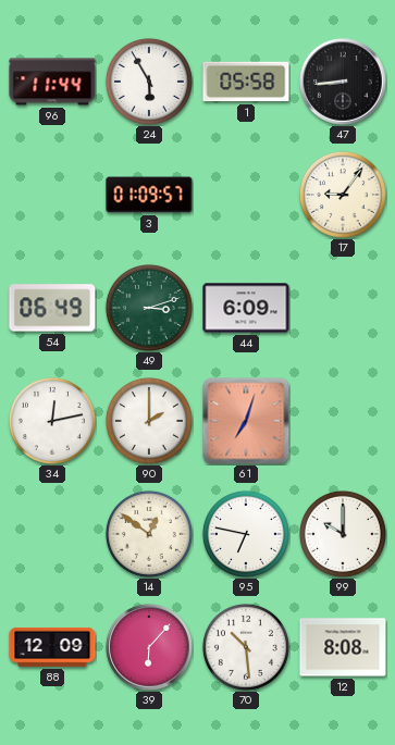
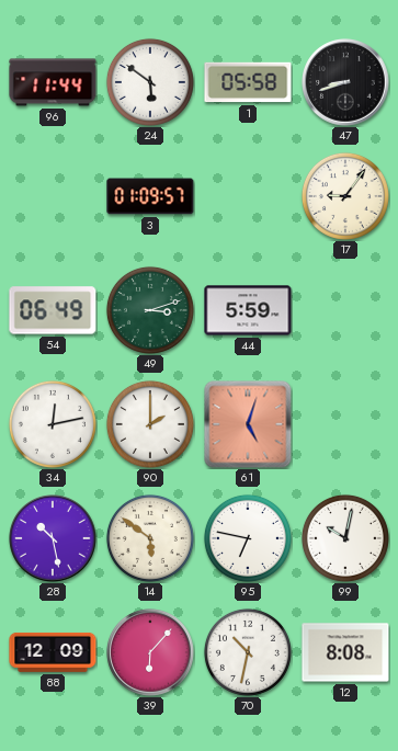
24: 5:55 -> 5:51
47: 8:44 -> 8:42
44: 6:09 -> 5:59
61: 7:03 -> 5:03
28: none -> 10:28
14: 12:51 -> 5:51
99: 10:00 -> 10:02
70: 10:29 -> 10:32
